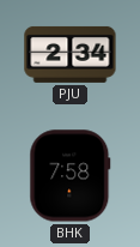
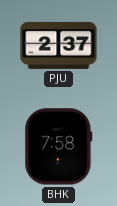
PJU: 2:34 -> 2:37
